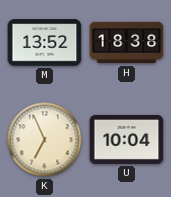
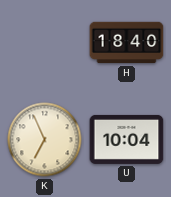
M: 13:52 -> none
H: 18:38 -> 18:40
